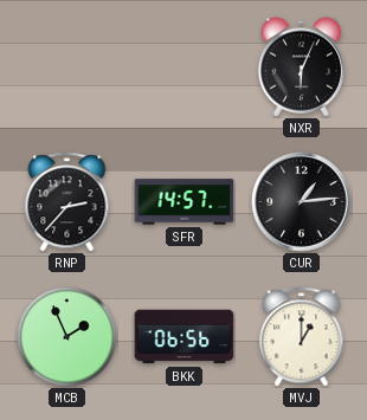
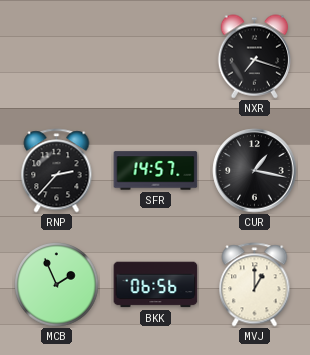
NXR: 6:04 -> 7:18
CUR: 1:14 -> 1:17
